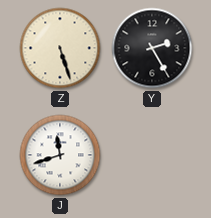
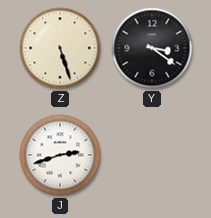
Y: 2:25 -> 3:21
J: 11:42 -> 2:42
